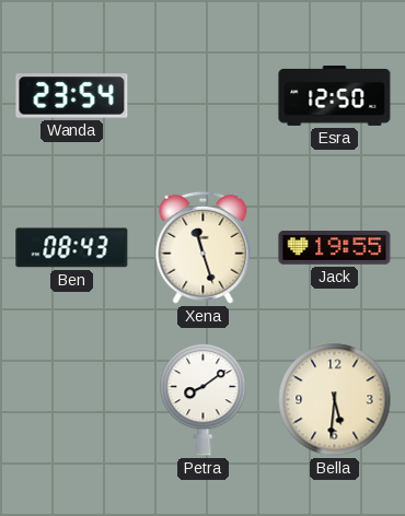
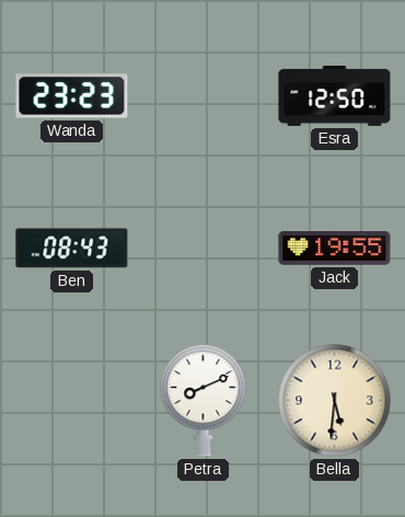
Wanda: 23:54 -> 23:23
Xena: 11:27 -> none
Petra: 8:09 -> 8:11
